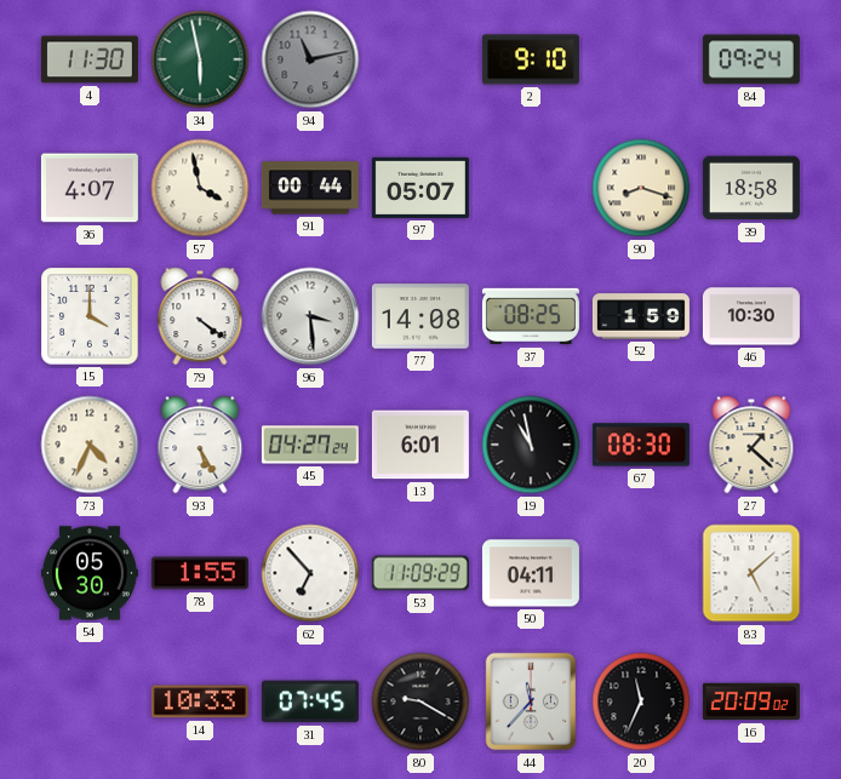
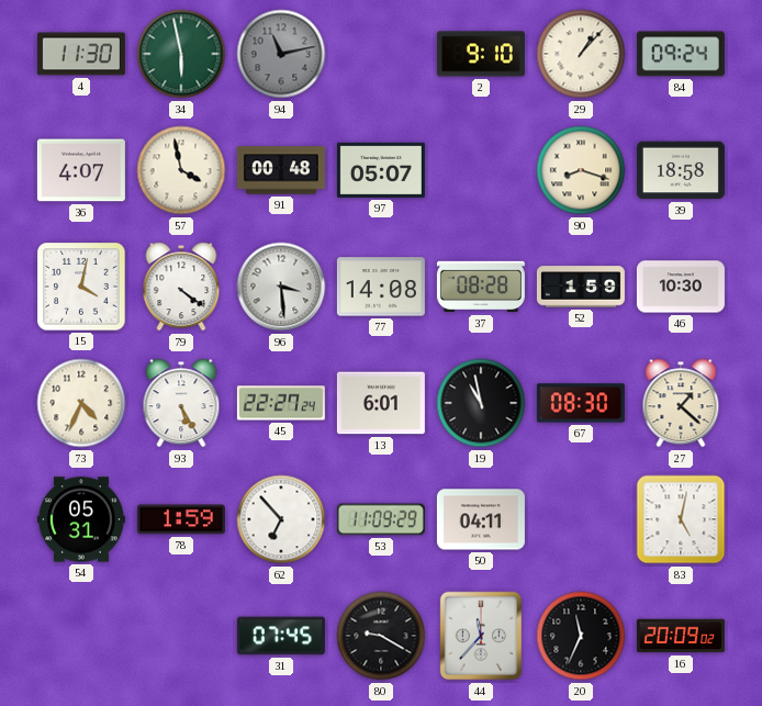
29: none -> 1:07
91: 00:44 -> 00:48
15: 4:00 -> 4:02
37: 08:25 -> 08:28
45: 04:27 -> 22:27
54: 05:30 -> 05:31
78: 1:55 -> 1:59
83: 5:08 -> 5:02
14: 10:33 -> none
